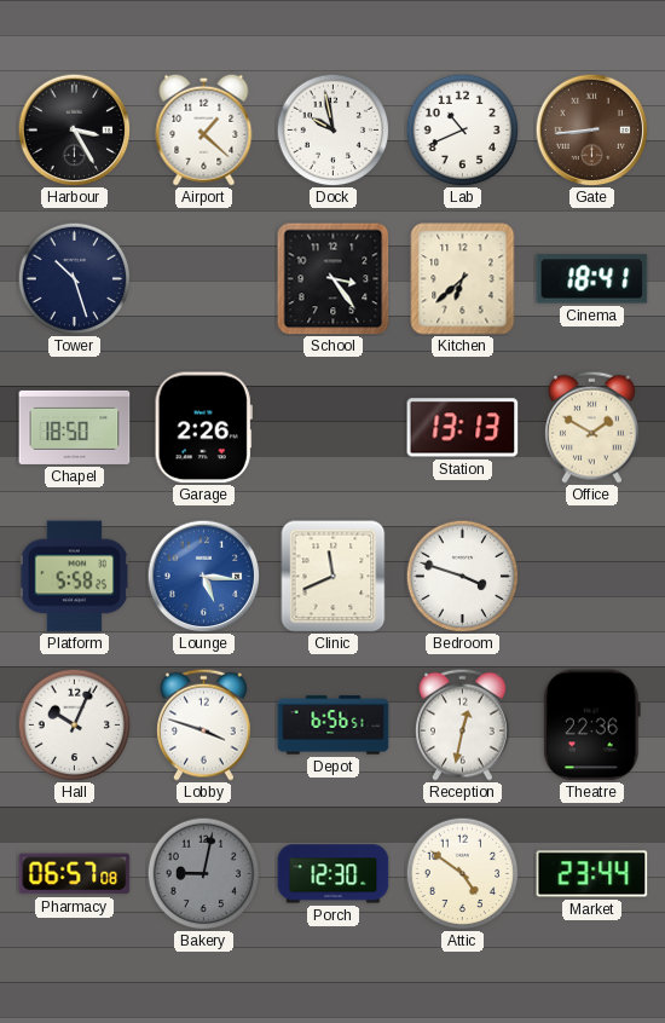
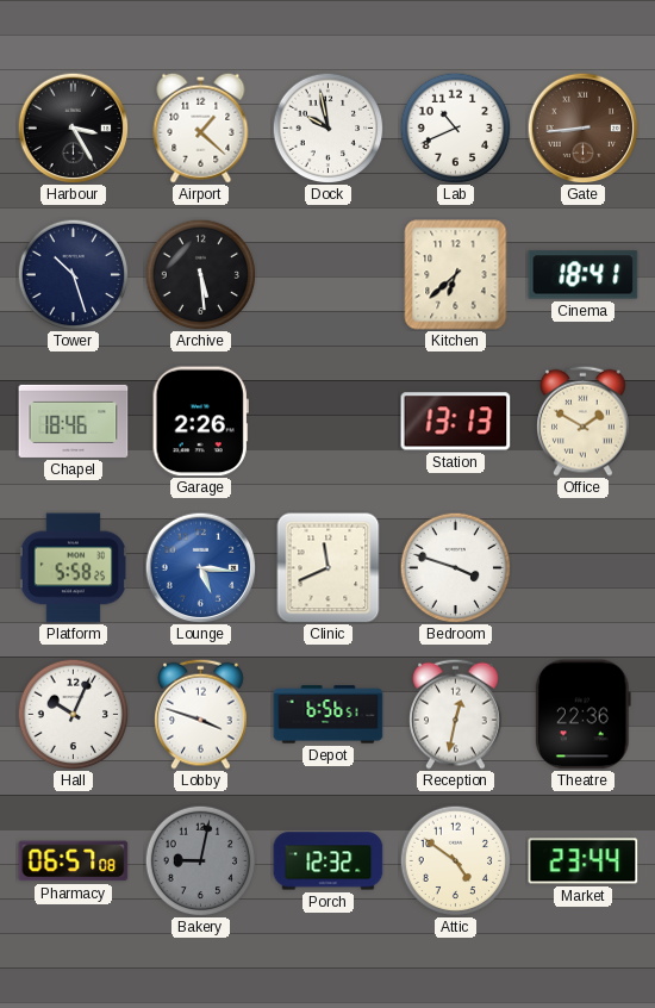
Archive: none -> 5:29
School: 3:24 -> none
Chapel: 18:50 -> 18:46
Porch: 12:30 -> 12:32
